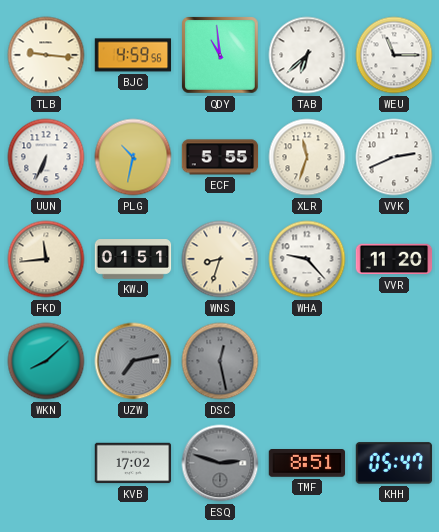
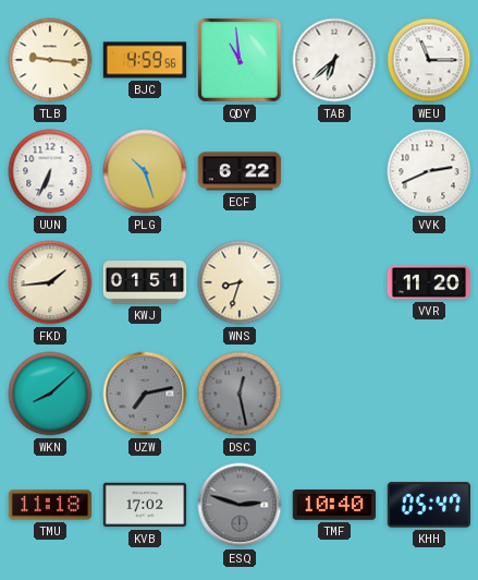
PLG: 10:32 -> 10:27
ECF: 5:55 -> 6:22
XLR: 11:33 -> none
FKD: 11:44 -> 1:44
WHA: 9:23 -> none
TMU: none -> 11:18
TMF: 8:51 -> 10:40
